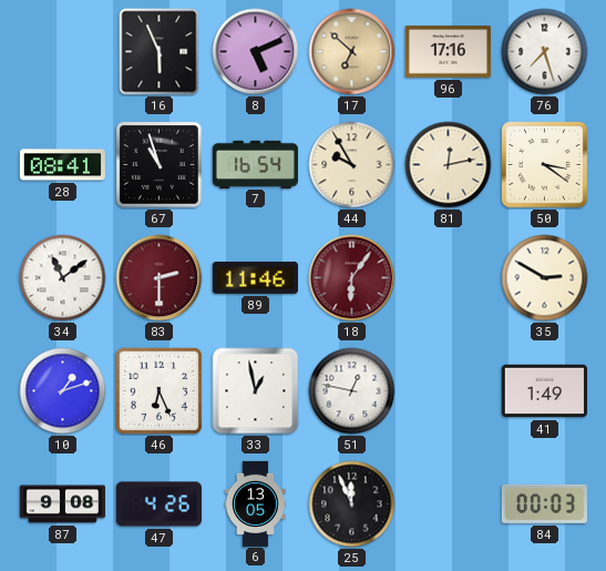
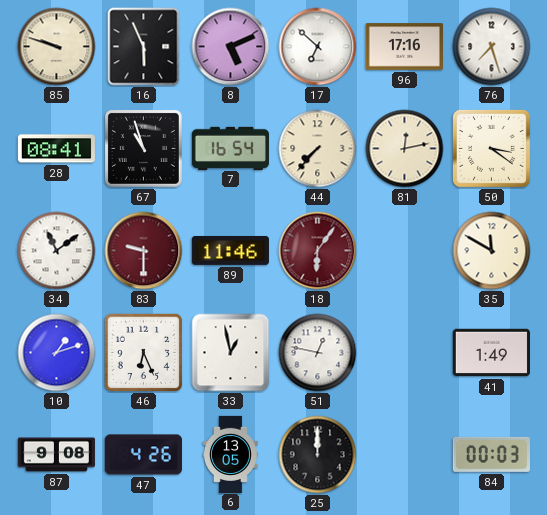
85: none -> 9:48
17 dial: champagne -> white
44: 9:55 -> 7:37
83: 2:30 -> 9:30
35: 2:50 -> 11:50
25: 11:56 -> 12:00
